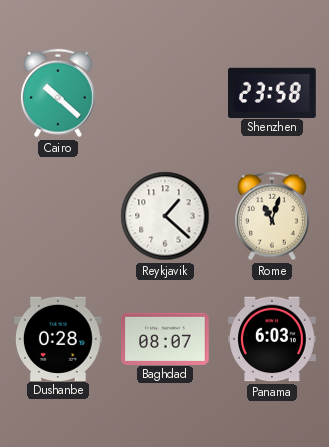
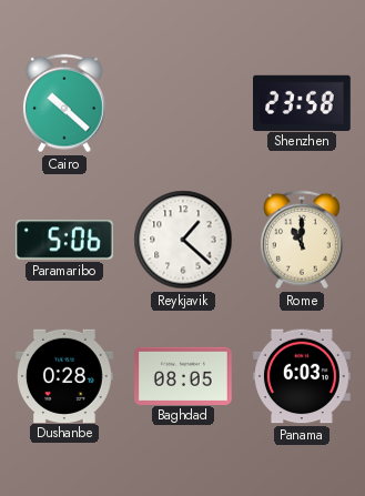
Paramaribo: none -> 5:06
Rome: 11:03 -> 11:00
Baghdad: 08:07 -> 08:05
